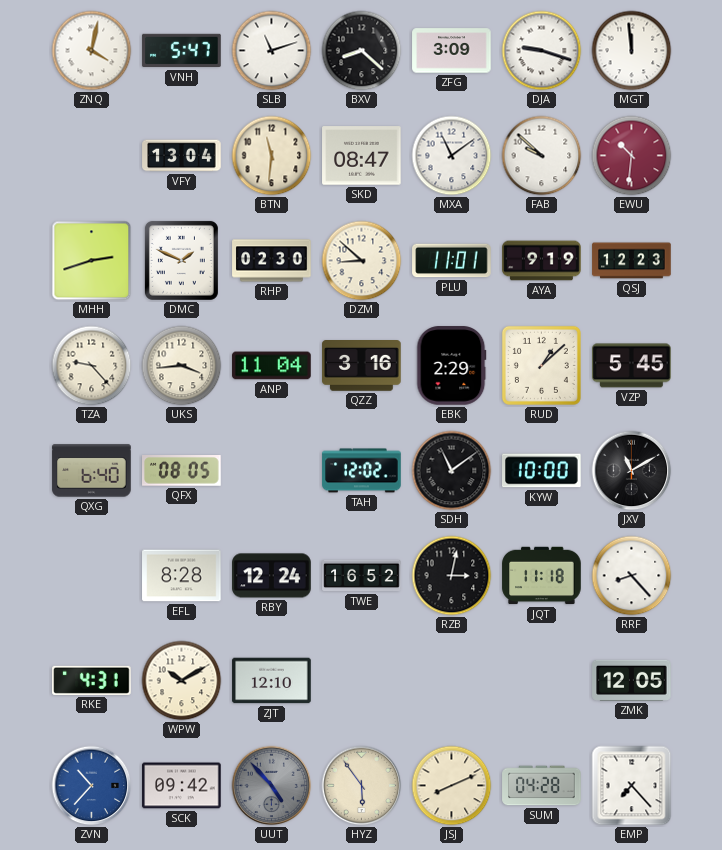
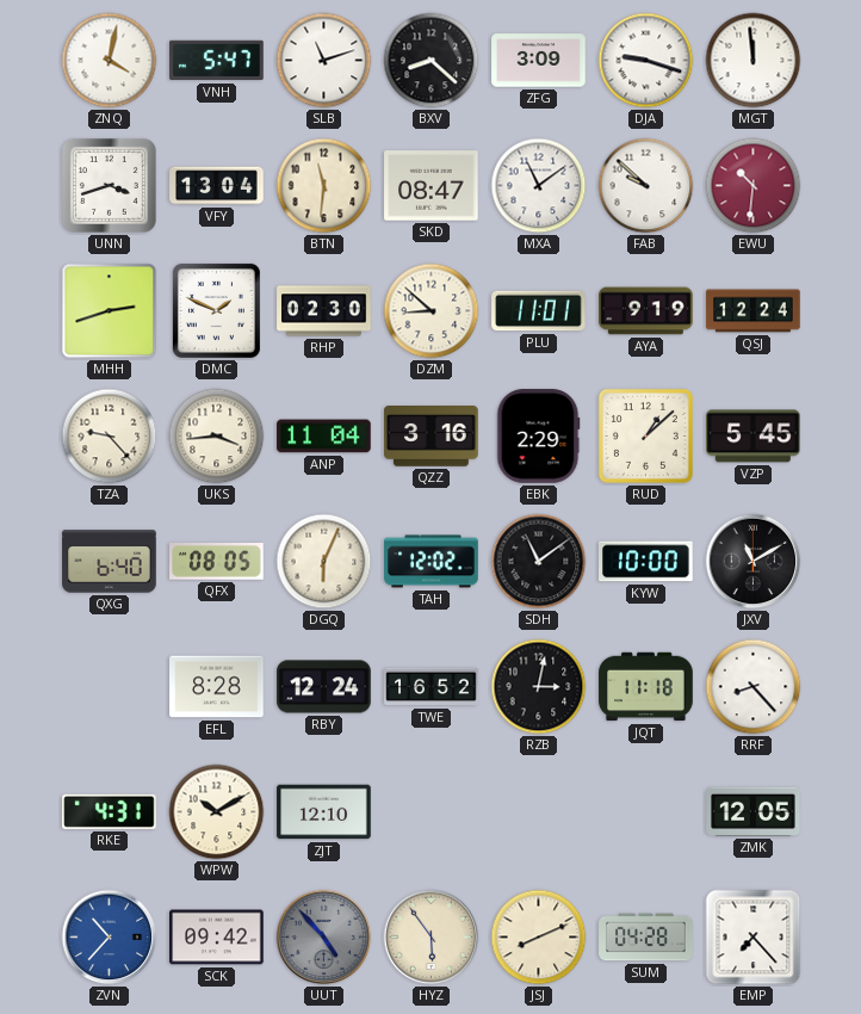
UNN: none -> 3:42
QSJ: 12:23 -> 12:24
DGQ: none -> 6:04
